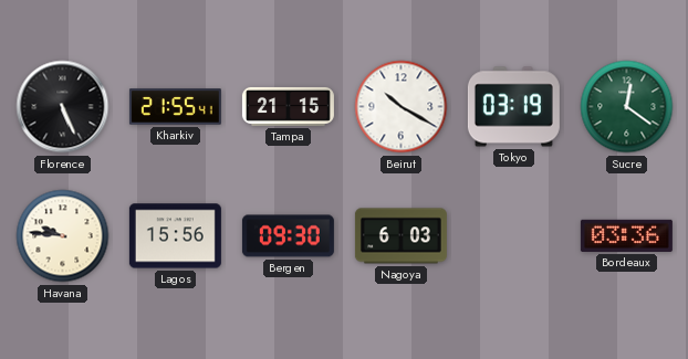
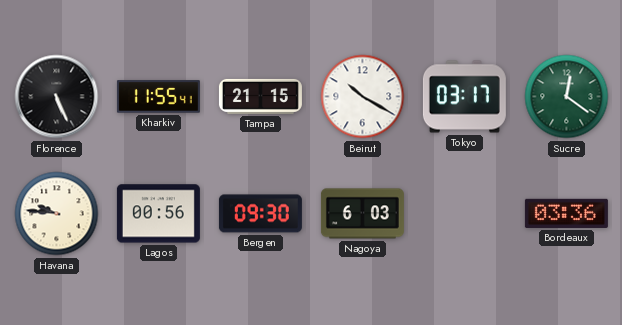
Kharkiv: 21:55 -> 11:55
Tokyo: 03:19 -> 03:17
Lagos: 15:56 -> 00:56
